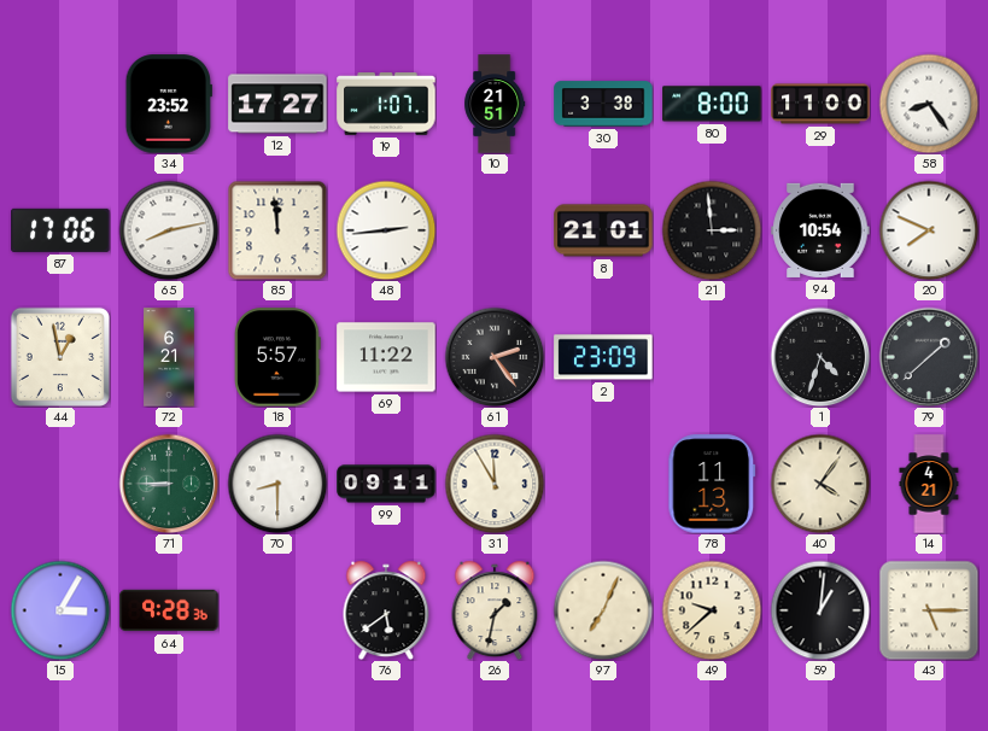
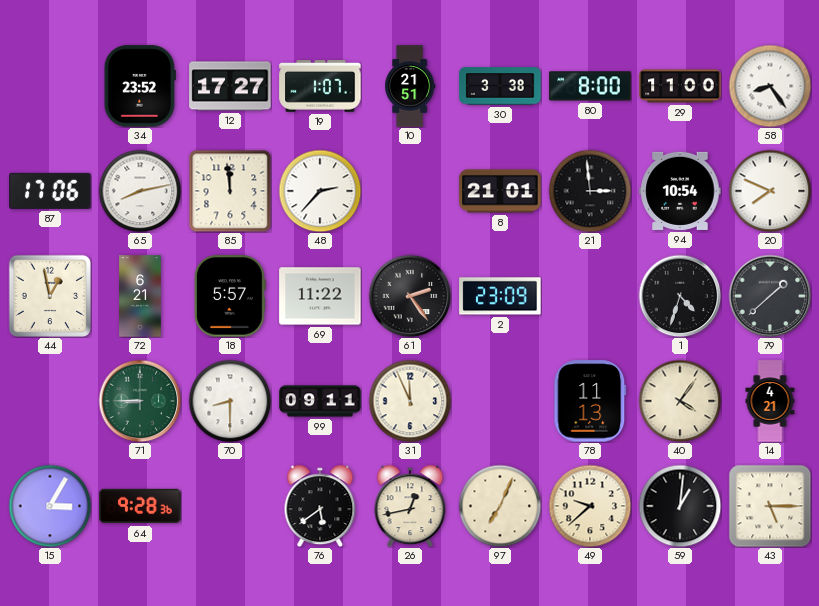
48: 2:44 -> 2:37
31: 11:55 -> 11:56
26: 1:32 -> 12:43
